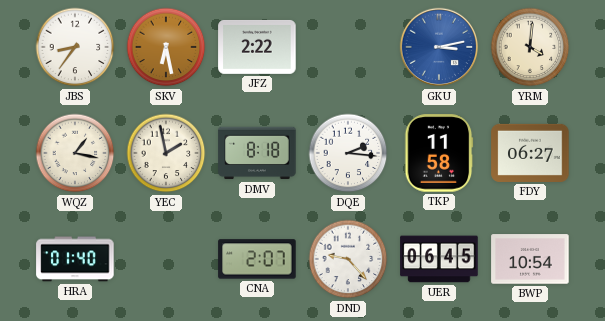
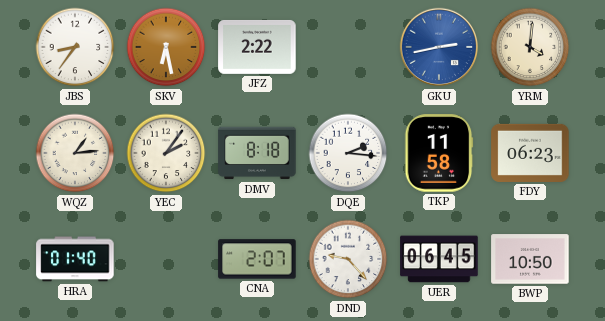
GKU: 3:13 -> 2:43
WQZ: 1:17 -> 1:14
YEC: 1:58 -> 2:06
FDY: 06:27 -> 06:23
BWP: 10:54 -> 10:50
